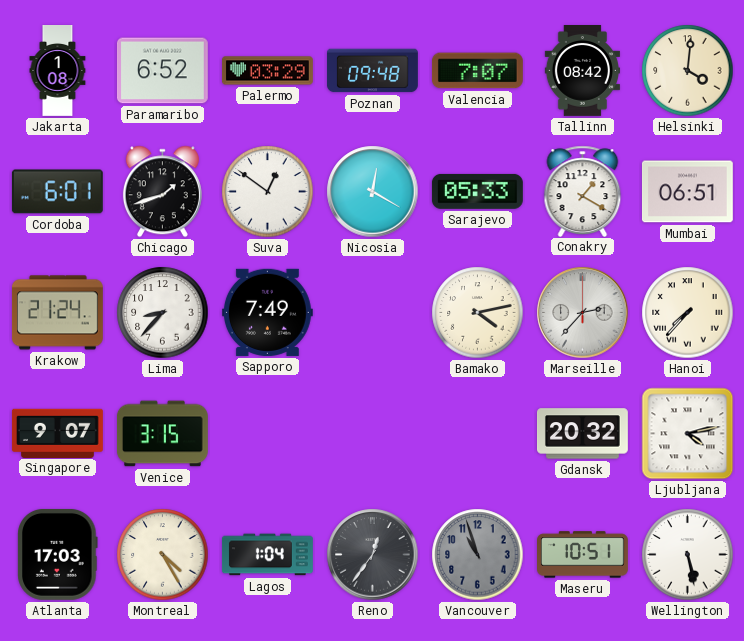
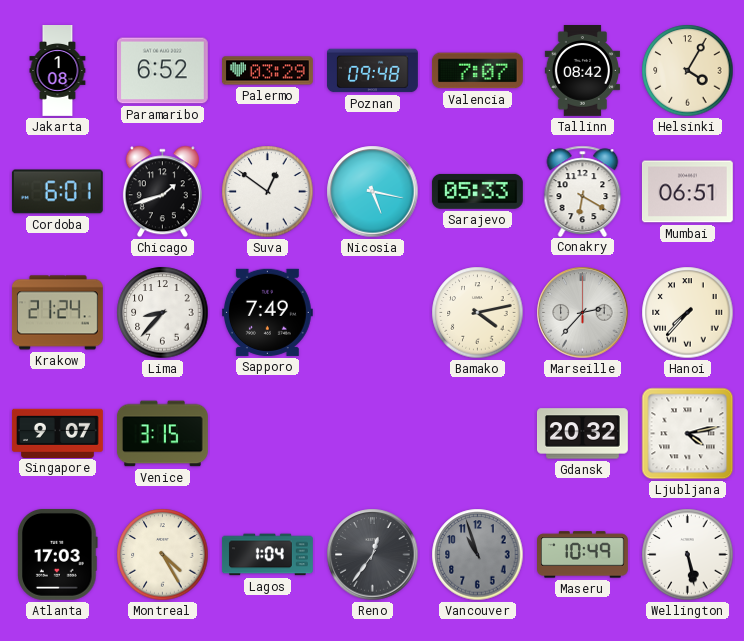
Helsinki: 4:01 -> 4:05
Nicosia: 12:20 -> 5:17
Conakry: 1:20 -> 6:20
Maseru: 10:51 -> 10:49
